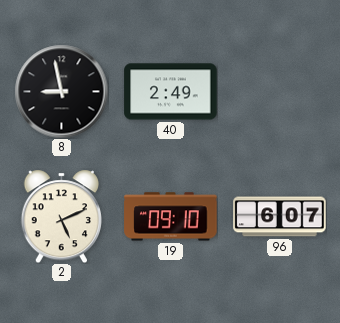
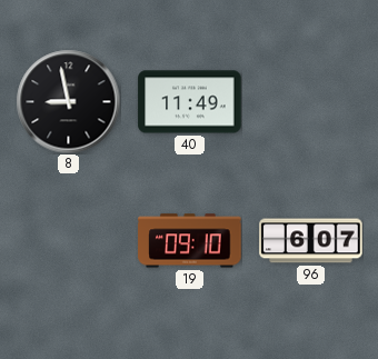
40: 2:49 -> 11:49
2: 5:11 -> none
